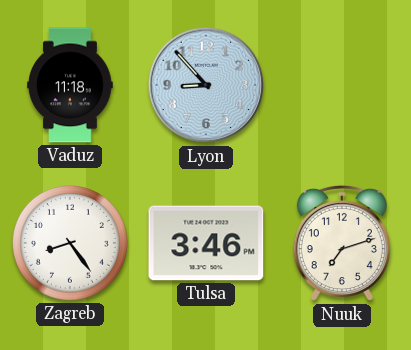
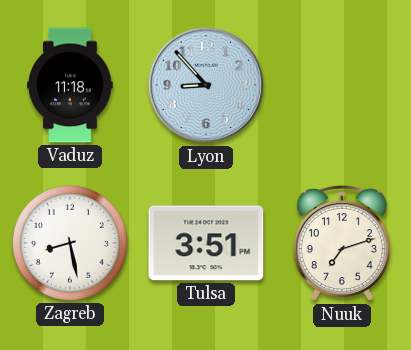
Zagreb: 8:24 -> 8:28
Tulsa: 3:46 -> 3:51
